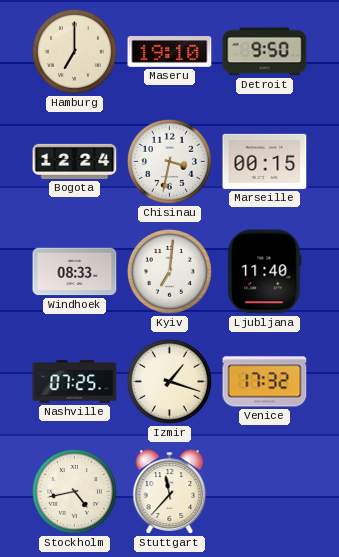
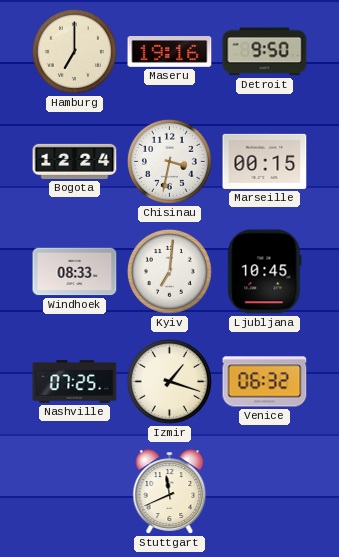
Maseru: 19:10 -> 19:16
Ljubljana: 11:40 -> 10:45
Venice: 17:32 -> 06:32
Stockholm: 4:43 -> none
Stuttgart: 11:37 -> 11:41
